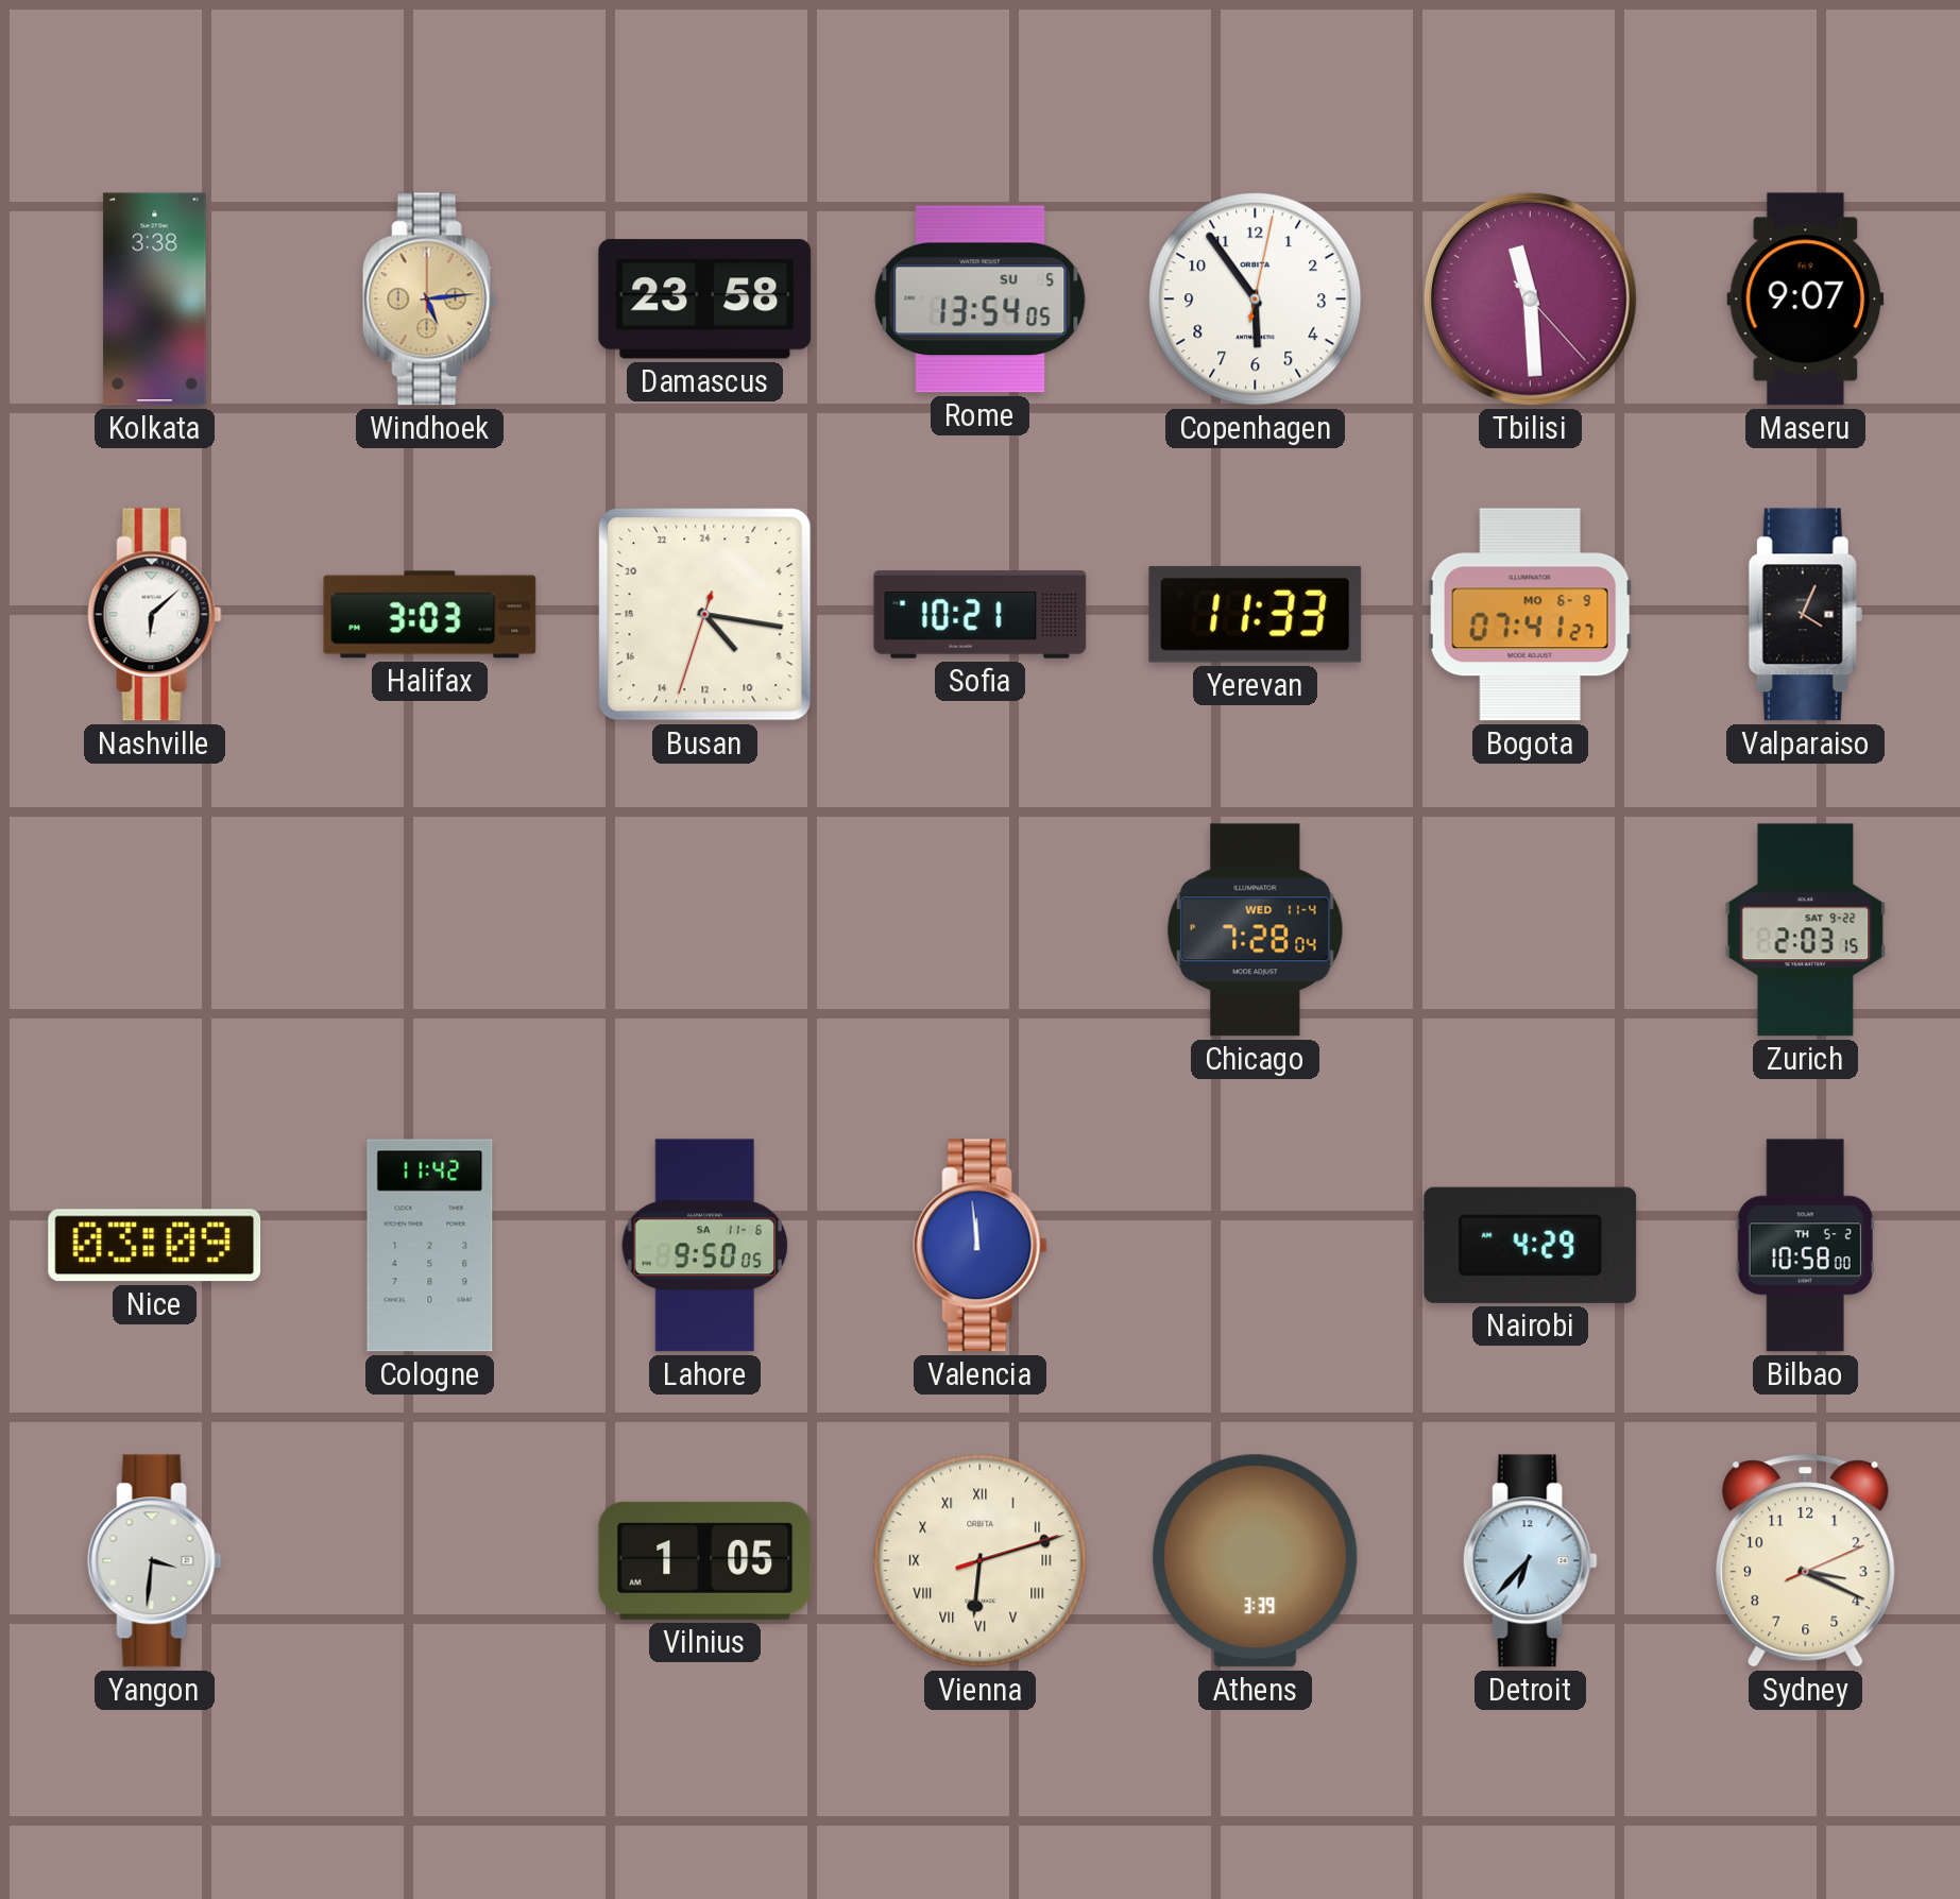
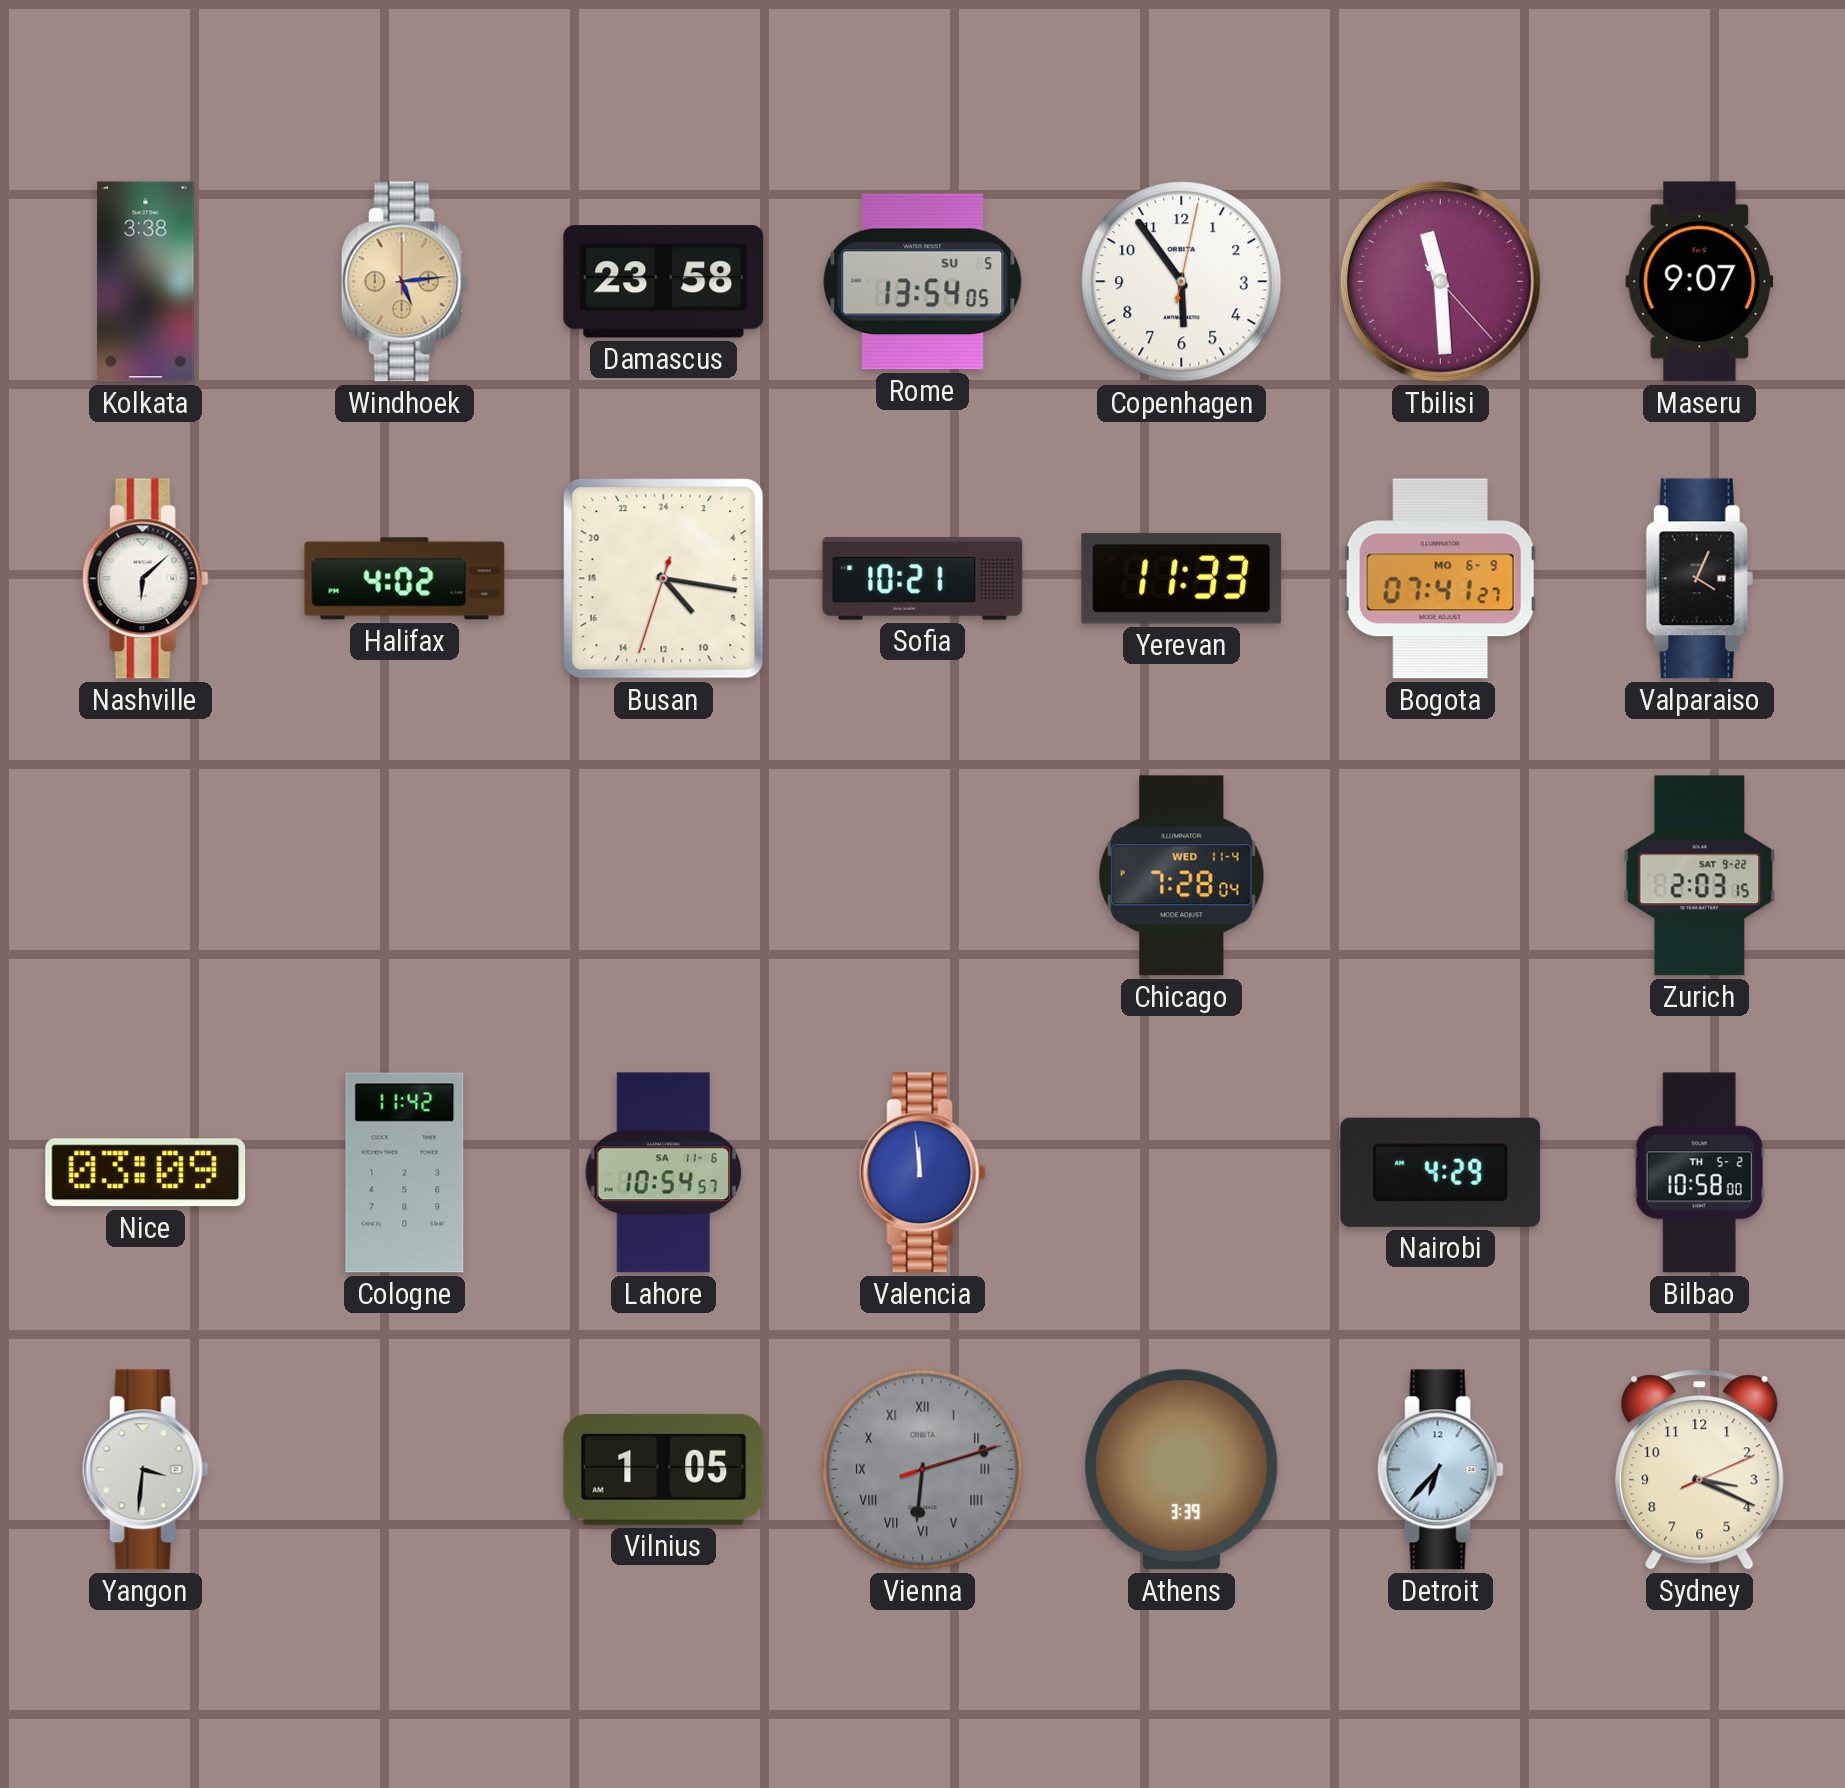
Halifax: 3:03 -> 4:02
Lahore: 9:50 -> 10:54
Vienna dial: cream -> grey
